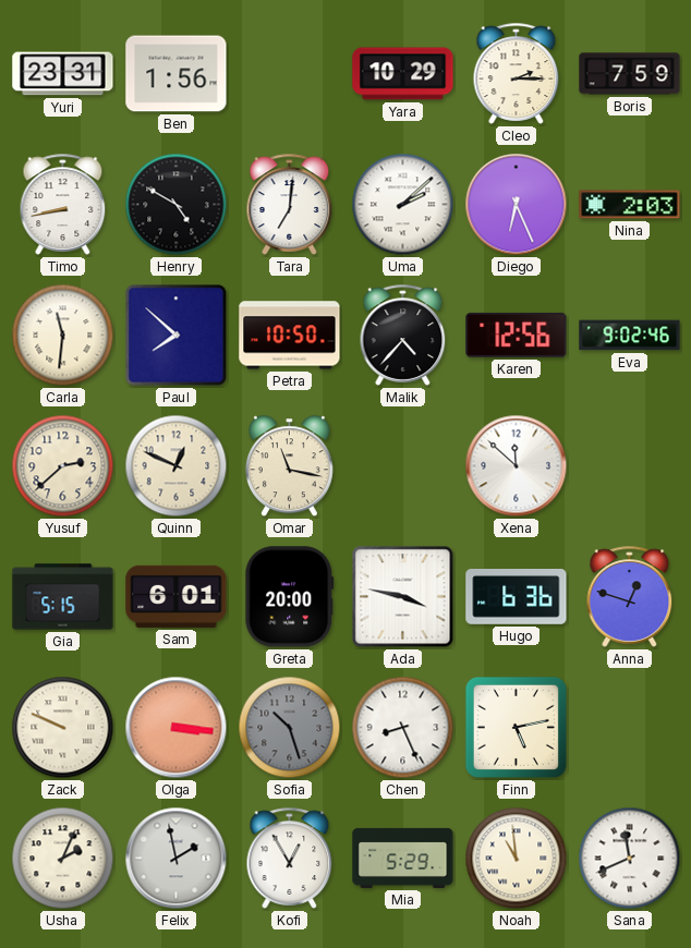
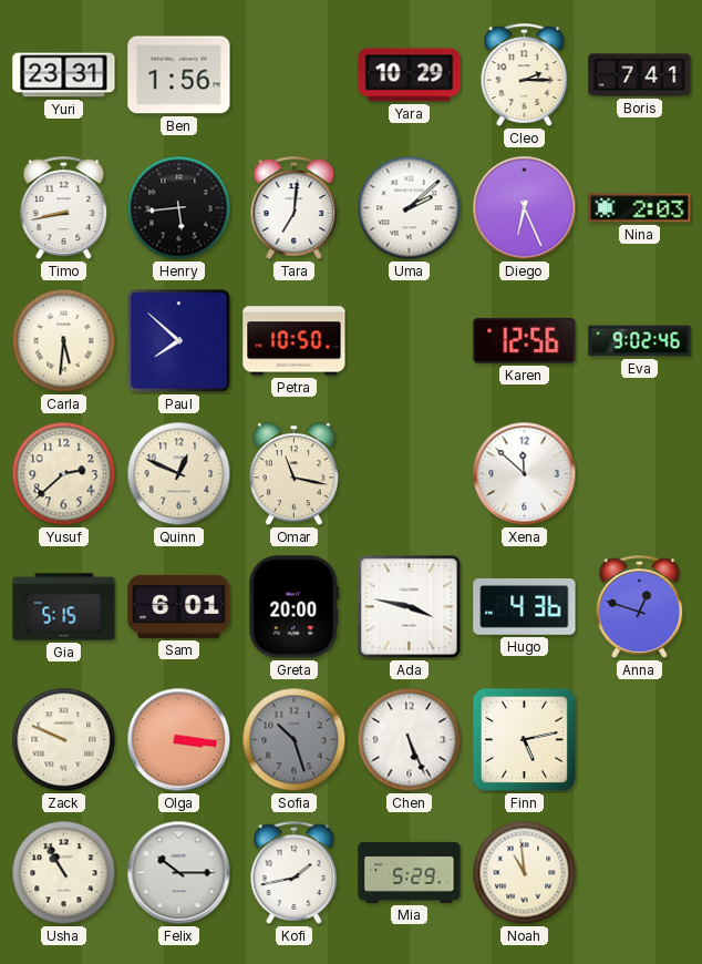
Boris: 7:59 -> 7:41
Henry: 4:50 -> 5:44
Carla: 11:31 -> 5:31
Malik: 4:37 -> none
Hugo: 6:36 -> 4:36
Chen: 8:26 -> 5:26
Usha: 2:04 -> 10:55
Felix: 1:58 -> 10:15
Kofi: 12:55 -> 1:43
Sana: 11:41 -> none
